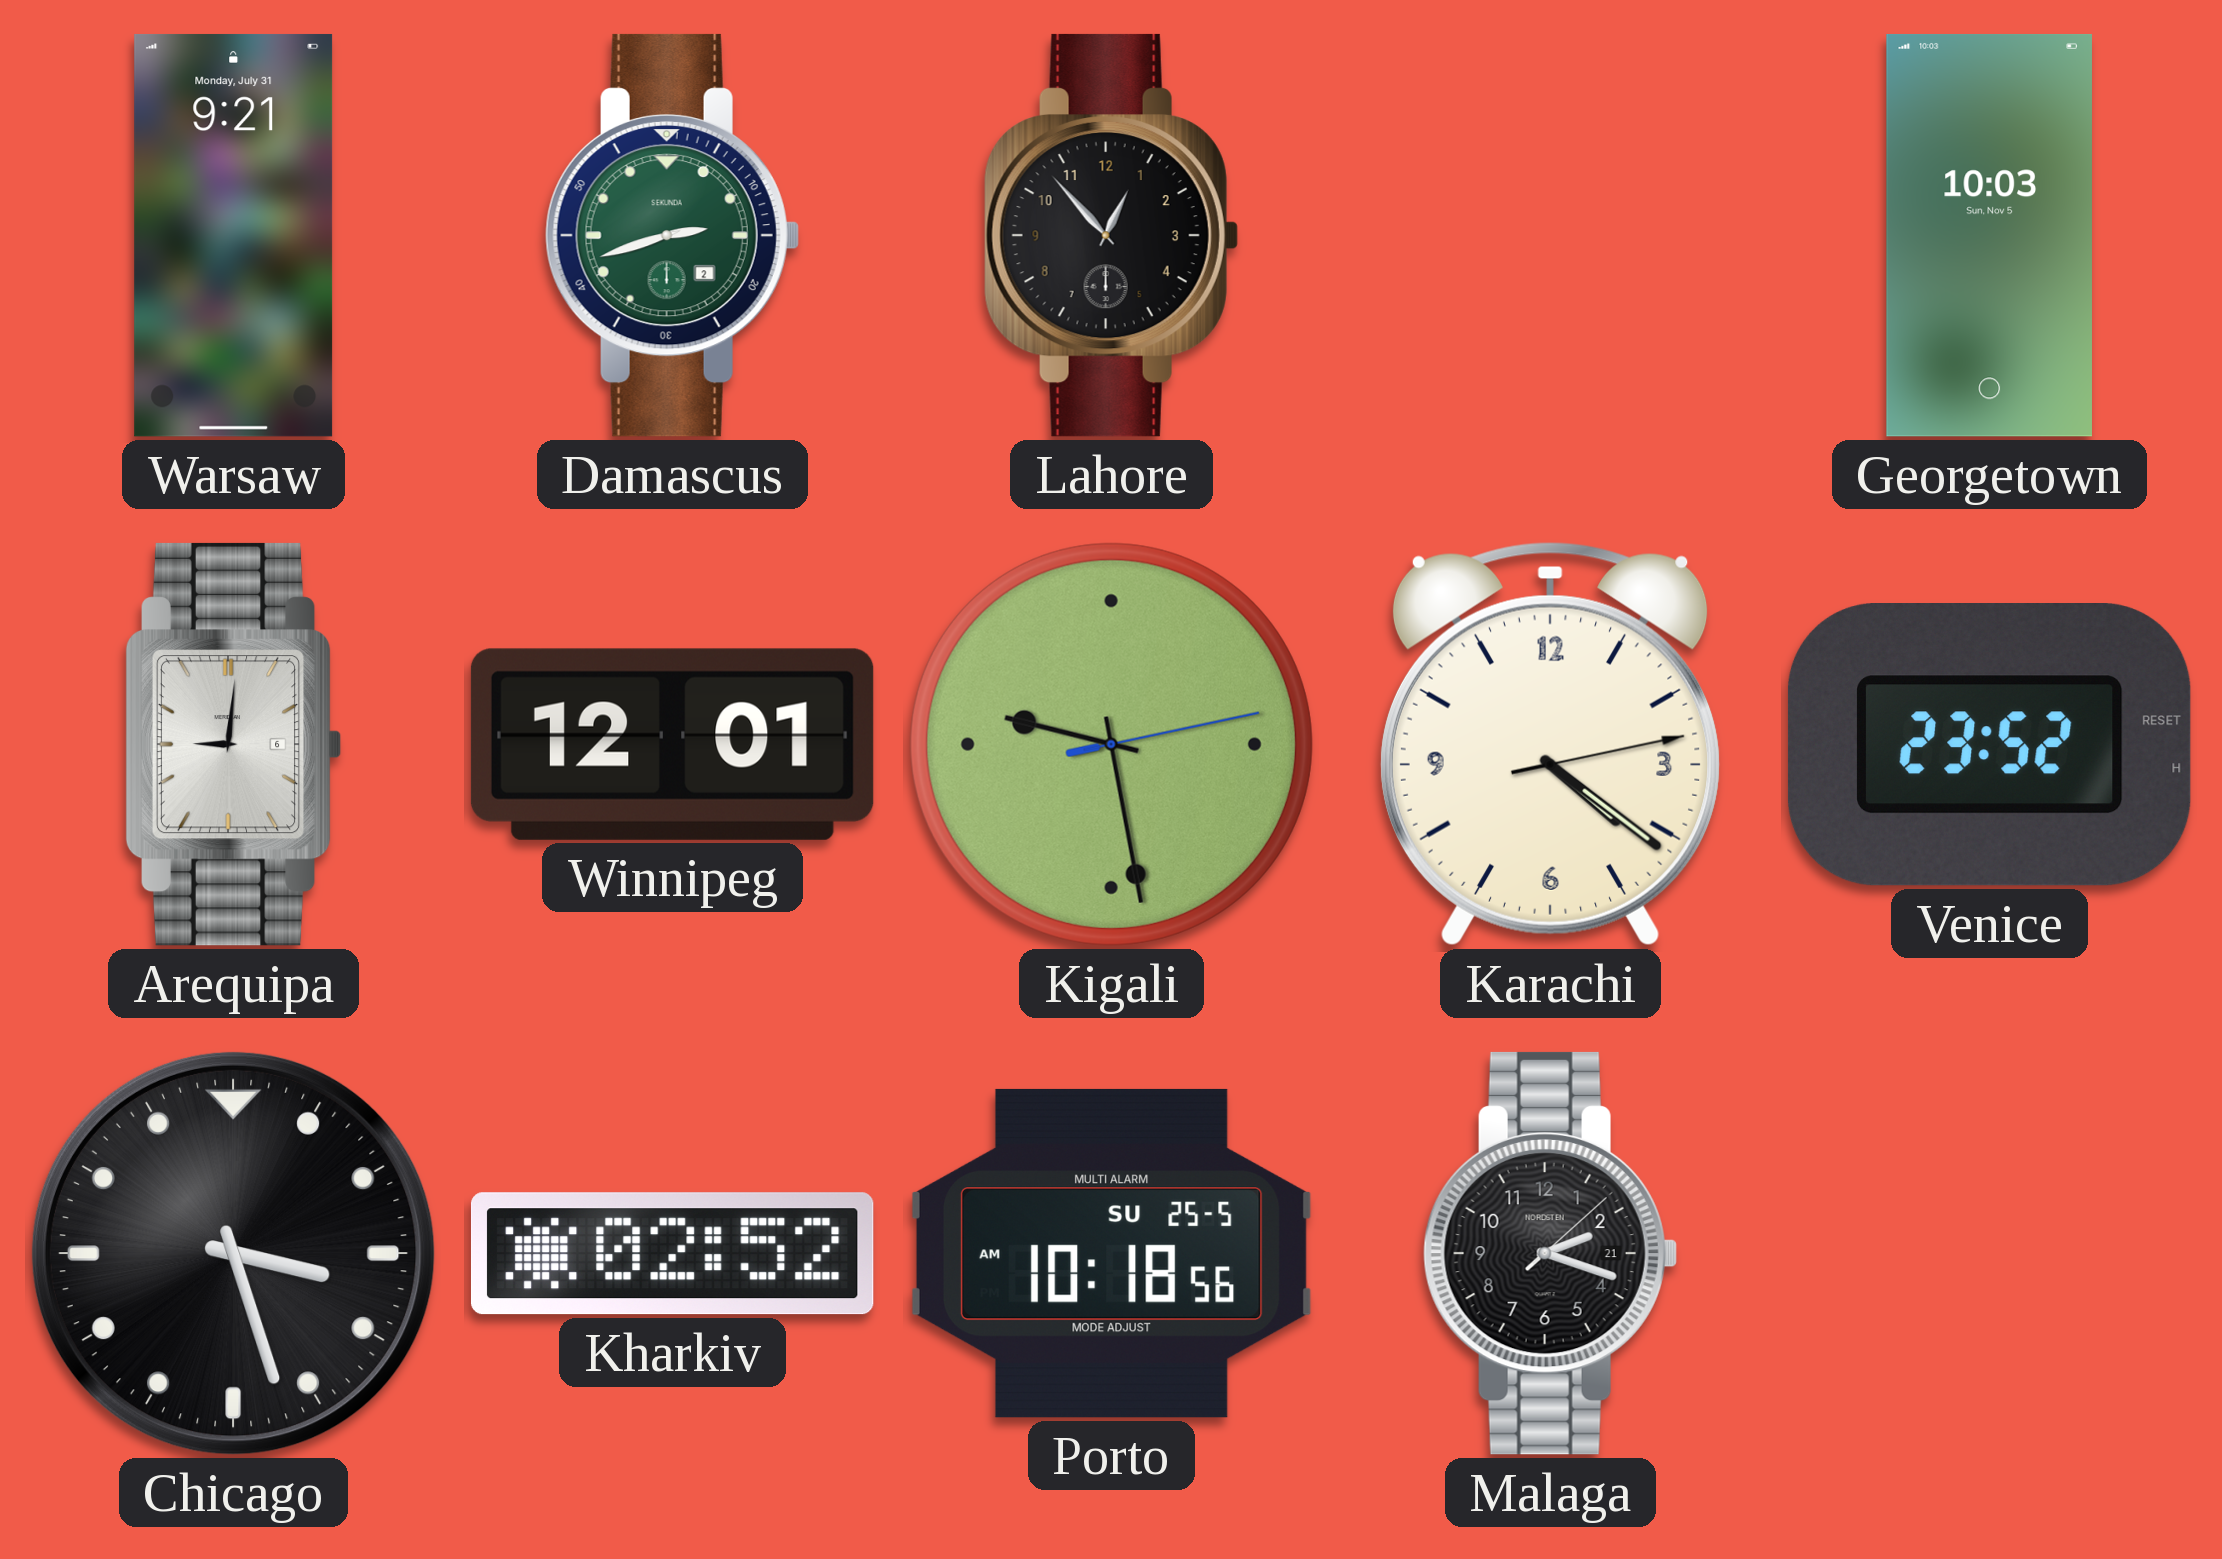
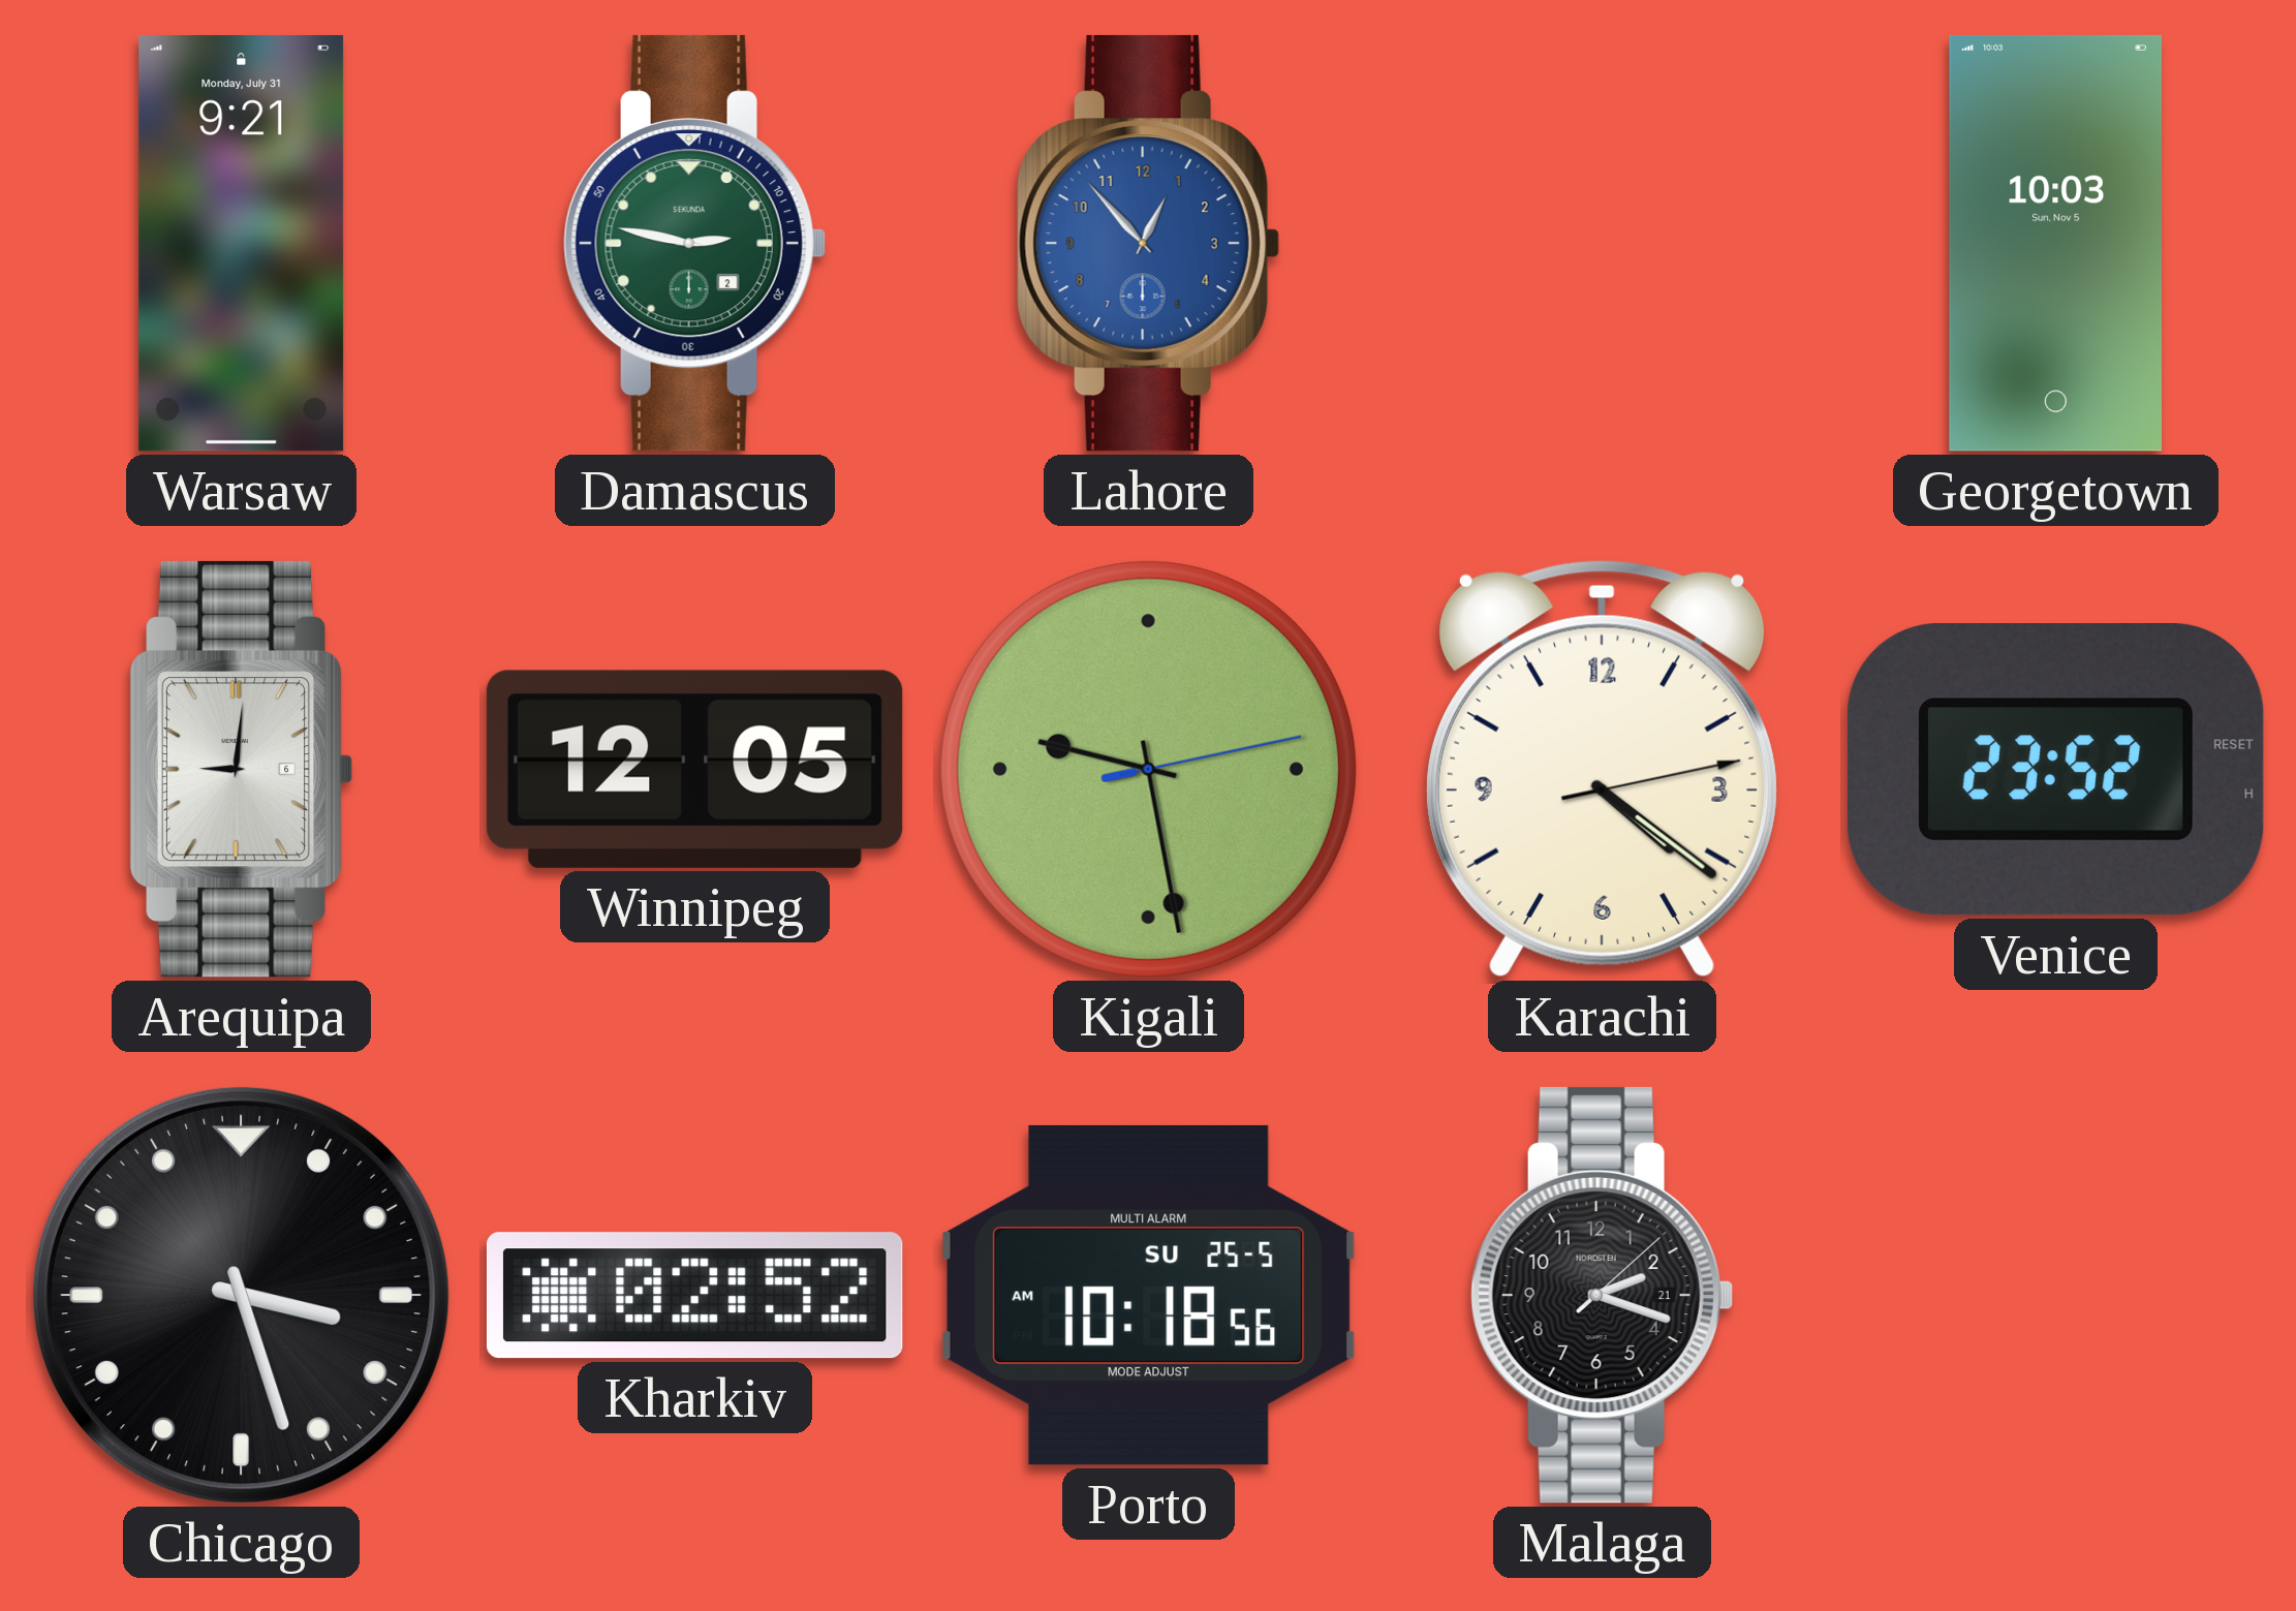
Damascus: 2:42 -> 2:47
Lahore dial: black -> blue
Winnipeg: 12:01 -> 12:05
